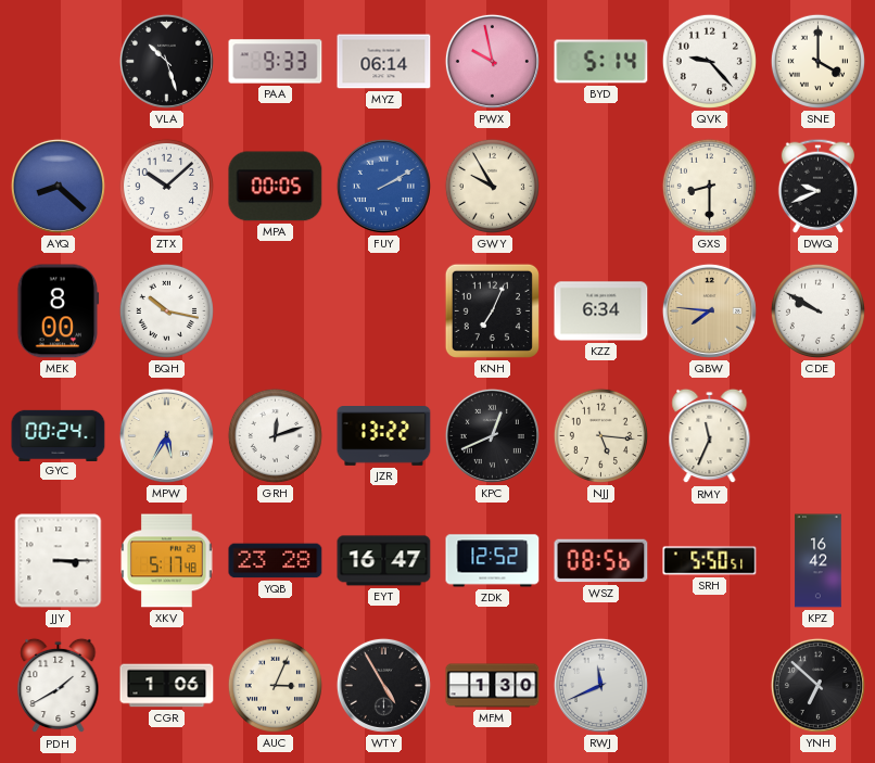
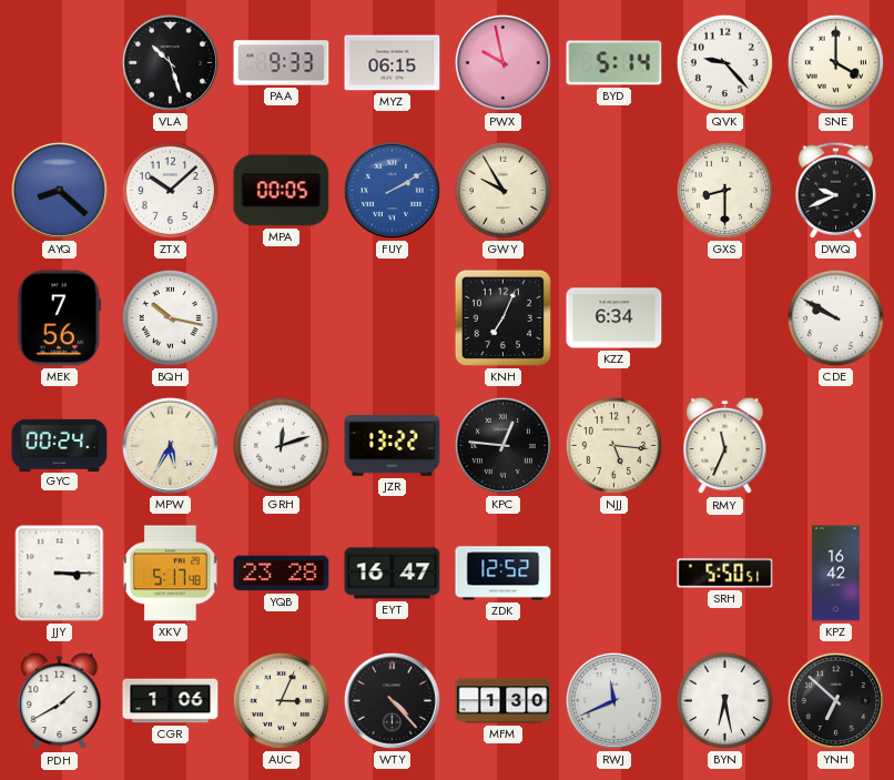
MYZ: 06:14 -> 06:15
MEK: 8:00 -> 7:56
QBW: 7:46 -> none
KPC: 12:41 -> 12:46
WSZ: 08:56 -> none
WTY: 4:55 -> 4:23
BYN: none -> 6:28
